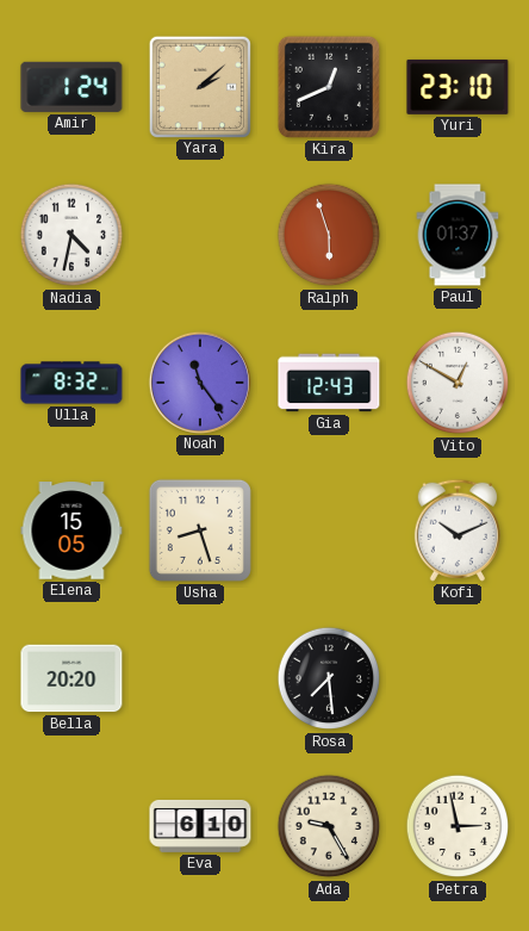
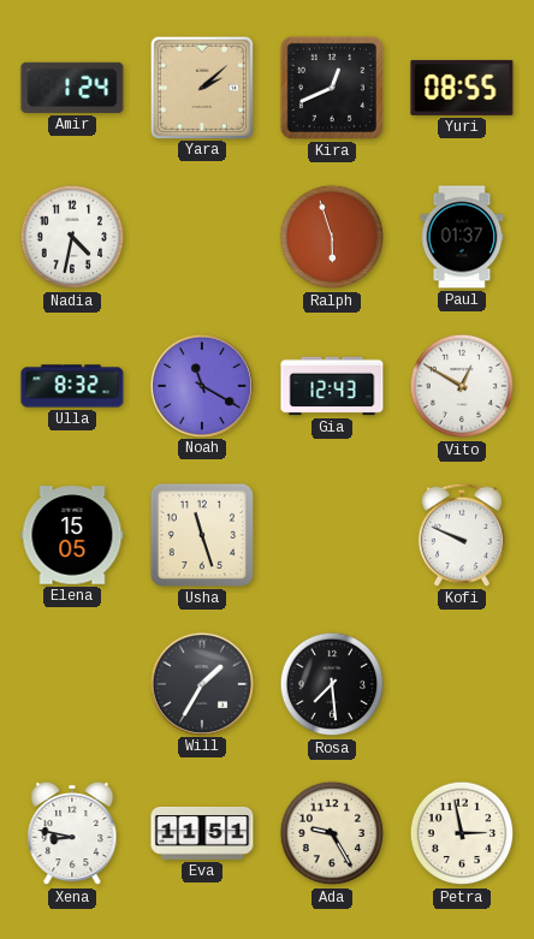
Yuri: 23:10 -> 08:55
Noah: 11:24 -> 11:20
Usha: 8:27 -> 11:27
Kofi: 10:11 -> 9:49
Bella: 20:20 -> none
Will: none -> 1:35
Xena: none -> 8:47
Eva: 6:10 -> 11:51
